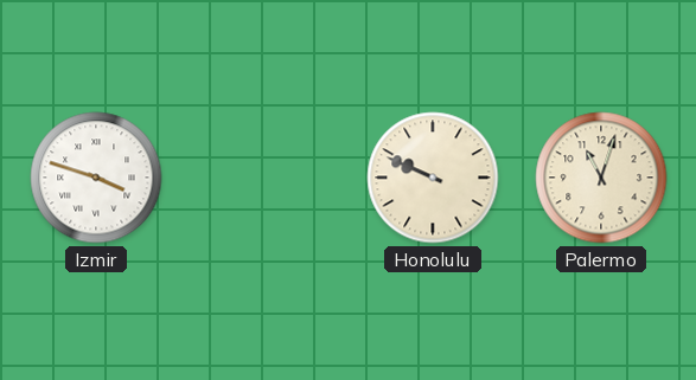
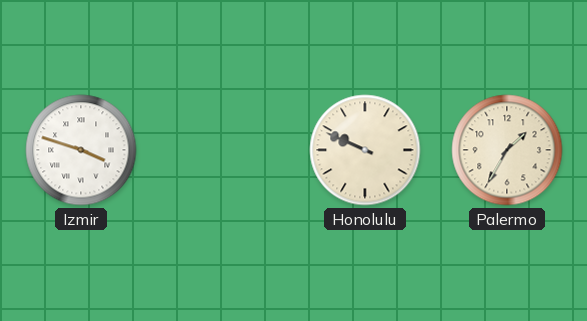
Palermo: 11:03 -> 1:35
